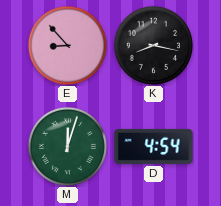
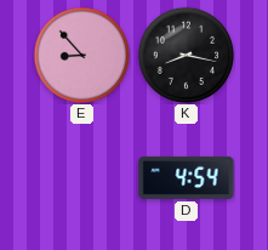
M: 12:03 -> none
